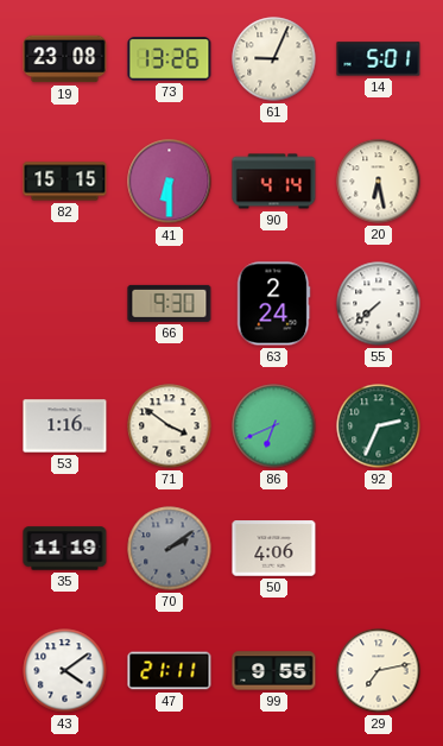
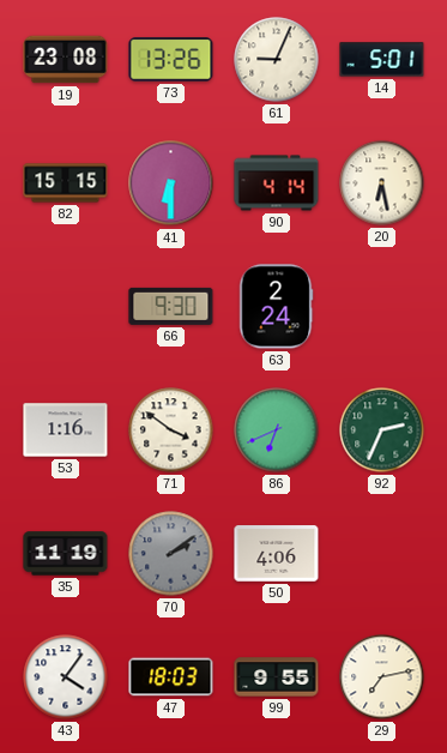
55: 7:38 -> none
43: 4:09 -> 4:06
47: 21:11 -> 18:03
